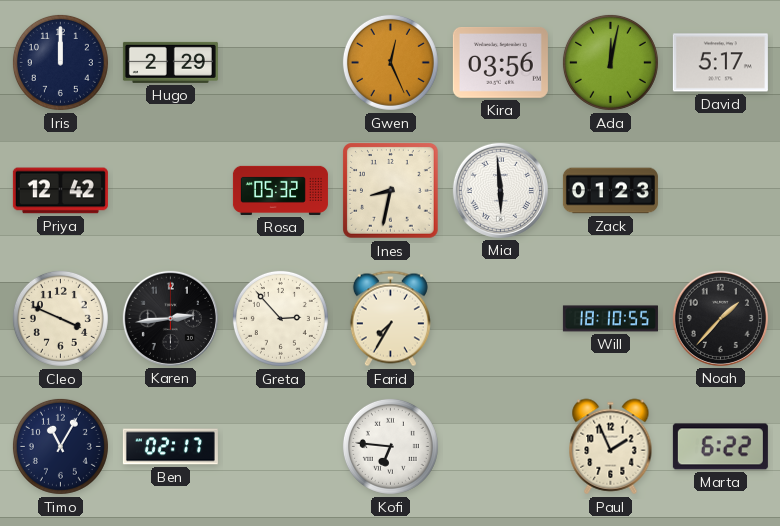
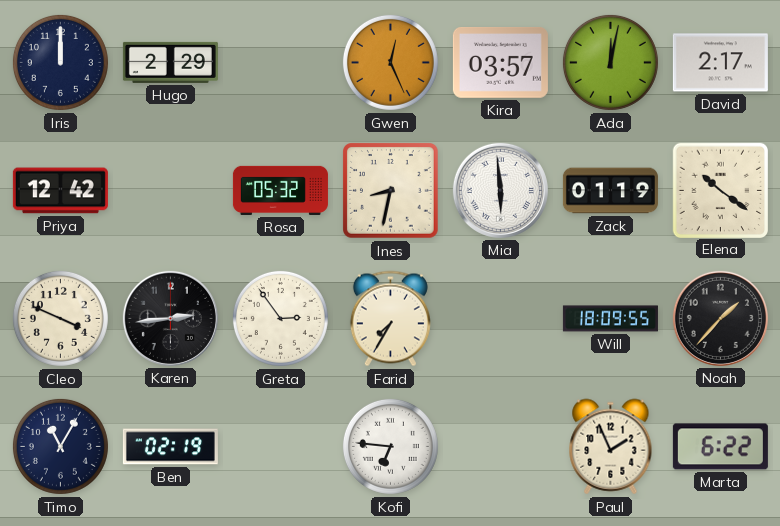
Kira: 03:56 -> 03:57
David: 5:17 -> 2:17
Zack: 01:23 -> 01:19
Elena: none -> 10:21
Greta: 2:53 -> 2:54
Will: 18:10 -> 18:09
Ben: 02:17 -> 02:19
